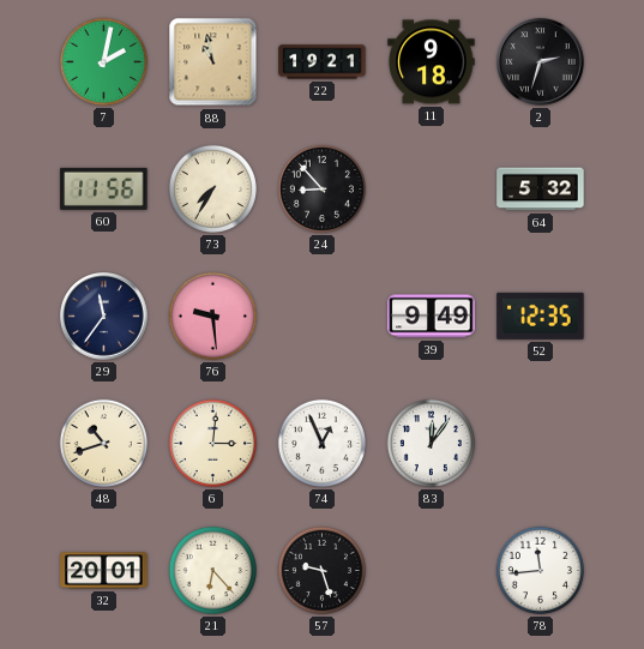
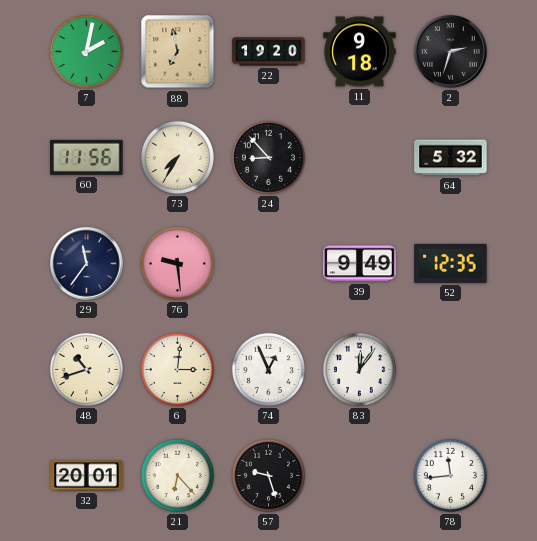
88: 10:58 -> 6:58
22: 19:21 -> 19:20
